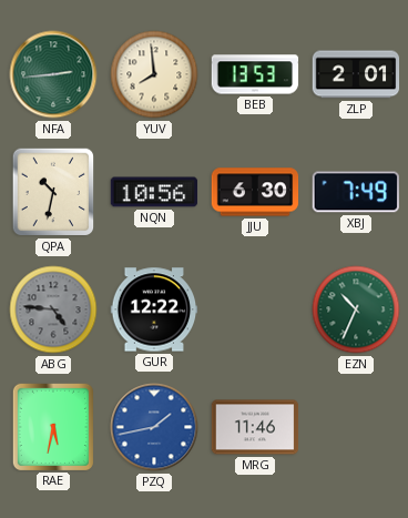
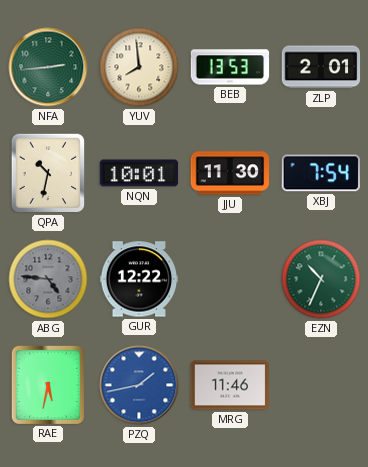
NQN: 10:56 -> 10:01
JJU: 6:30 -> 11:30
XBJ: 7:49 -> 7:54
